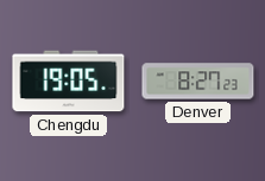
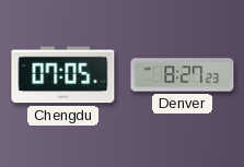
Chengdu: 19:05 -> 07:05
